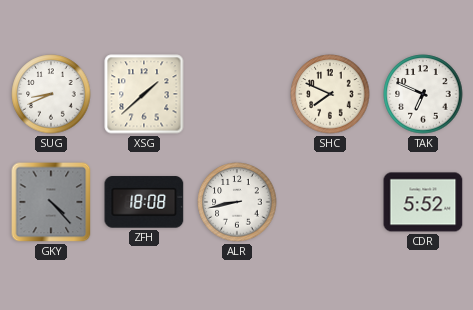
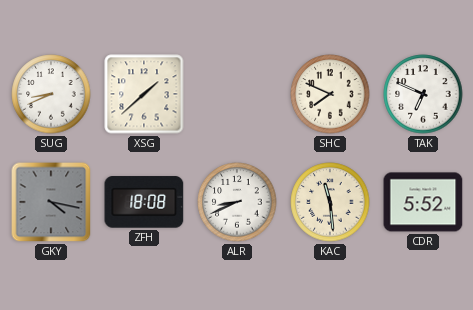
GKY: 4:23 -> 4:17
ALR: 8:43 -> 8:41
KAC: none -> 11:29
